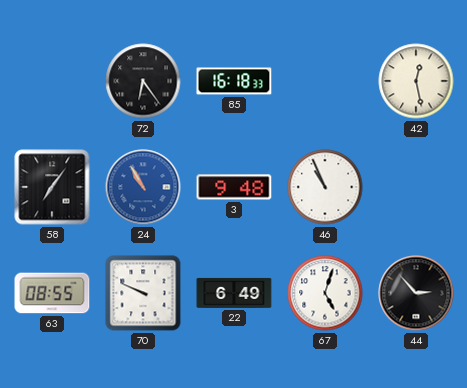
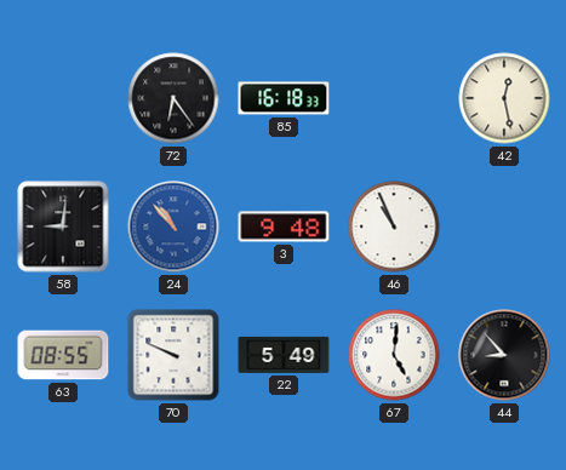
58: 7:06 -> 9:01
24: 10:55 -> 10:53
22: 6:49 -> 5:49
67: 5:03 -> 5:01
44: 2:53 -> 8:53
